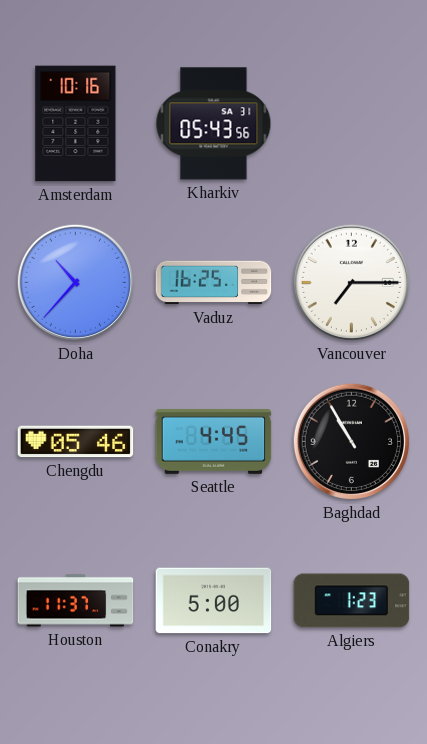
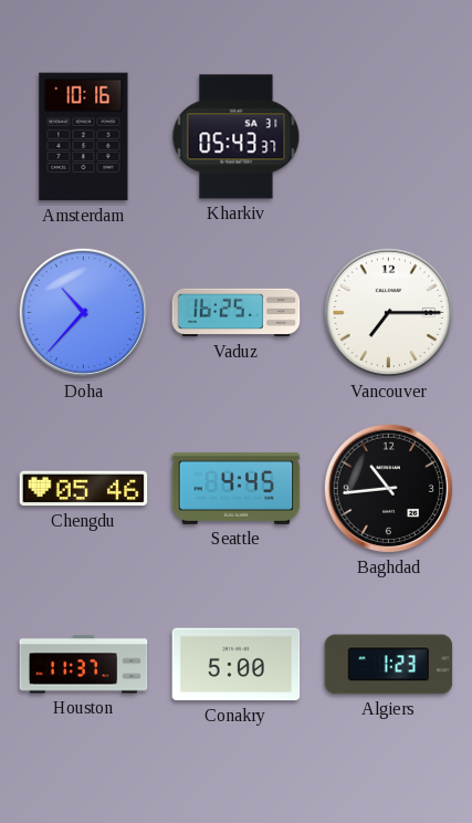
Kharkiv: 05:43:56 -> 05:43:37
Baghdad: 10:55 -> 10:44
